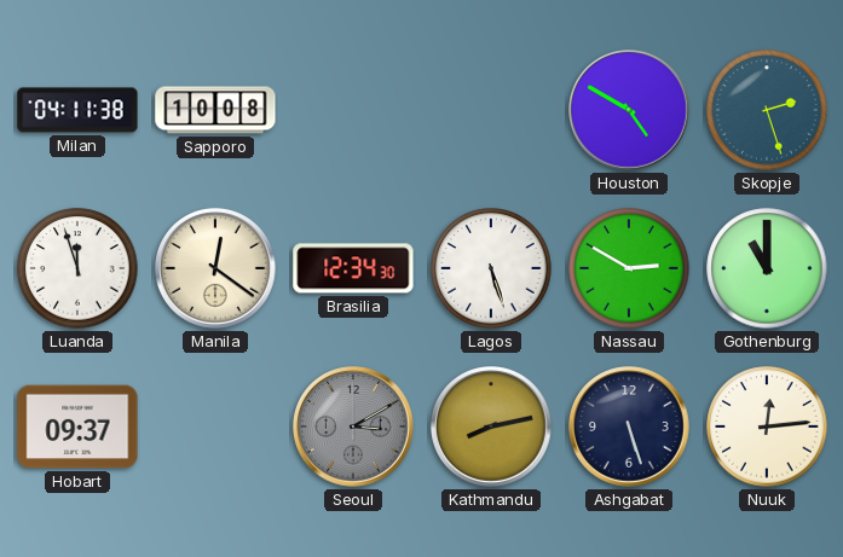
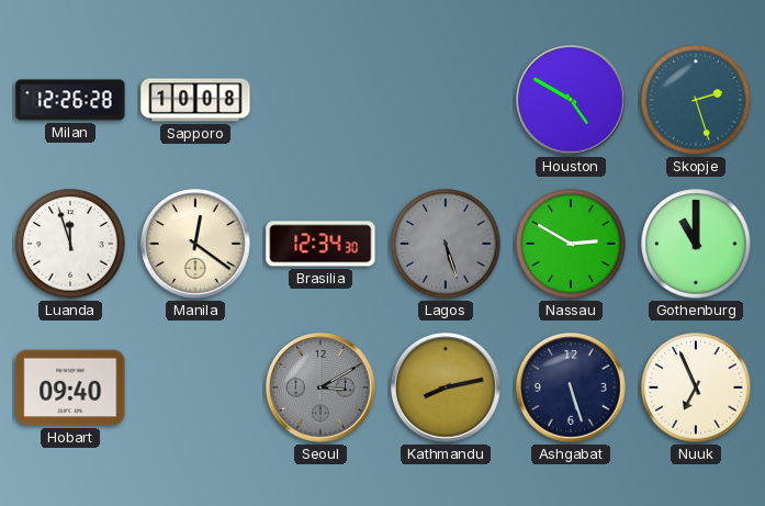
Milan: 04:11 -> 12:26
Lagos dial: white -> grey
Hobart: 09:37 -> 09:40
Nuuk: 12:14 -> 6:56
